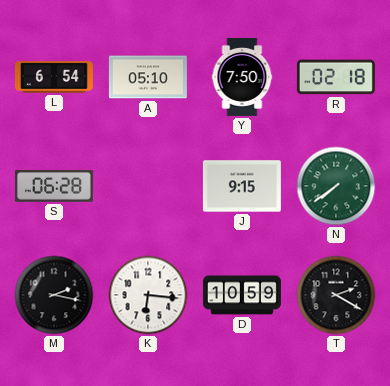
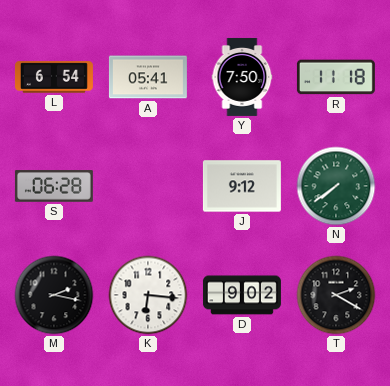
A: 05:10 -> 05:41
R: 02:18 -> 11:18
J: 9:15 -> 9:12
D: 10:59 -> 9:02
